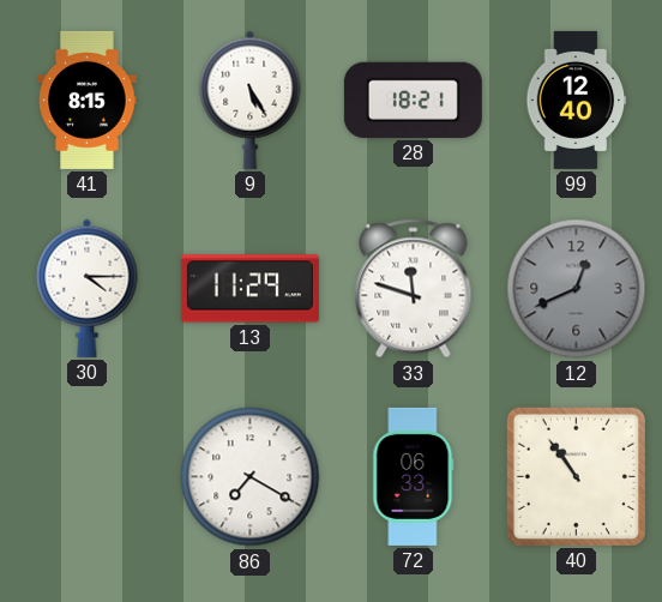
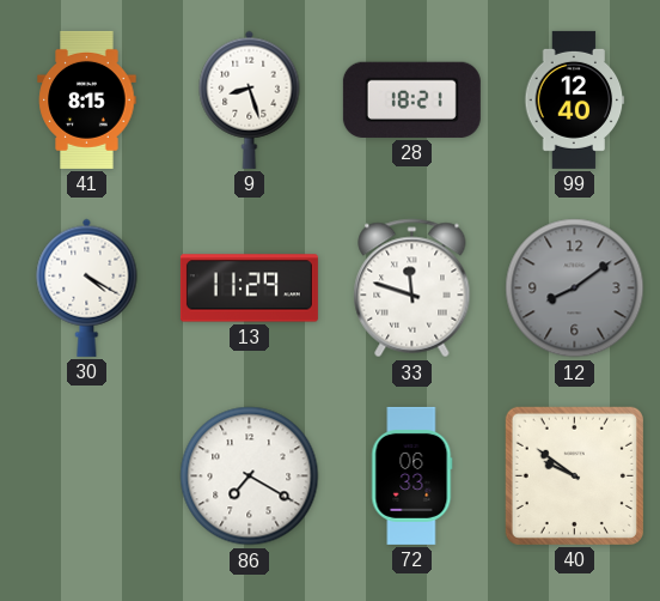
9: 5:25 -> 8:27
30: 4:15 -> 4:20
12: 12:41 -> 8:09
40: 10:54 -> 9:51
